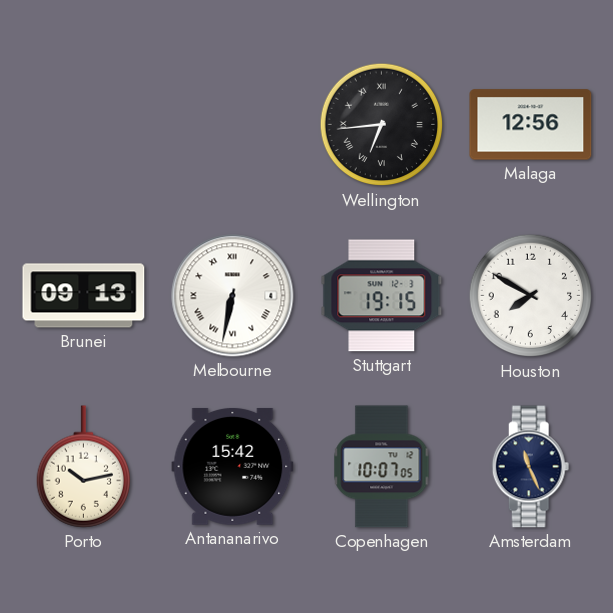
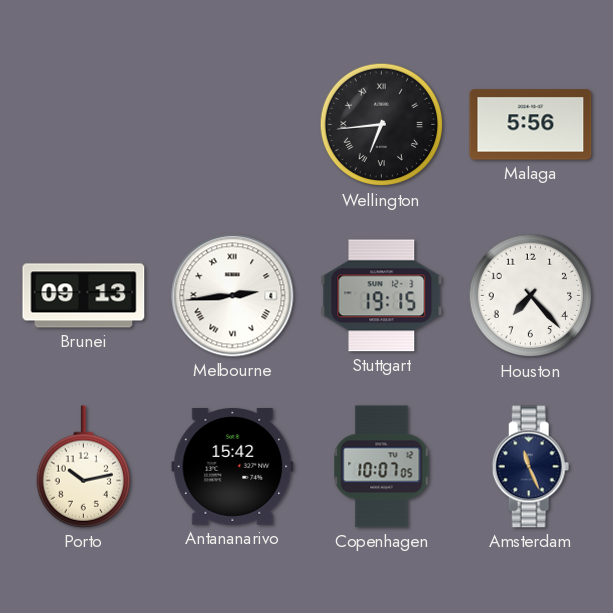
Malaga: 12:56 -> 5:56
Melbourne: 6:32 -> 2:44
Houston: 7:50 -> 7:23
